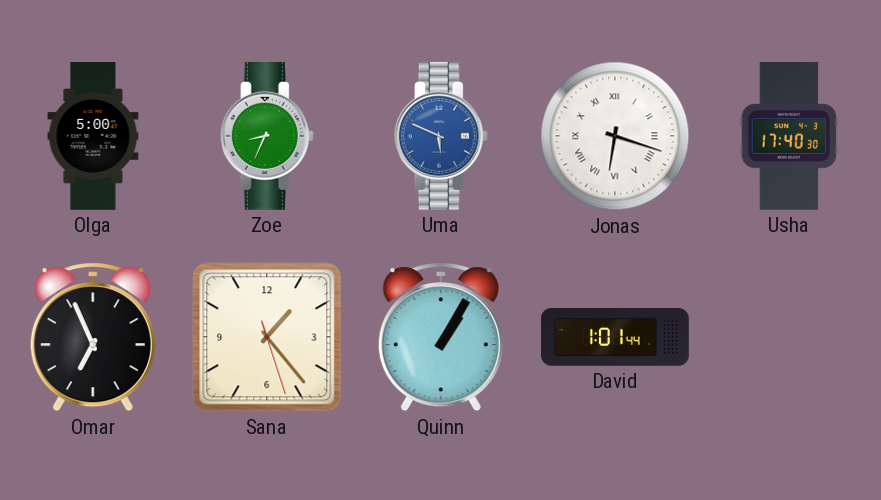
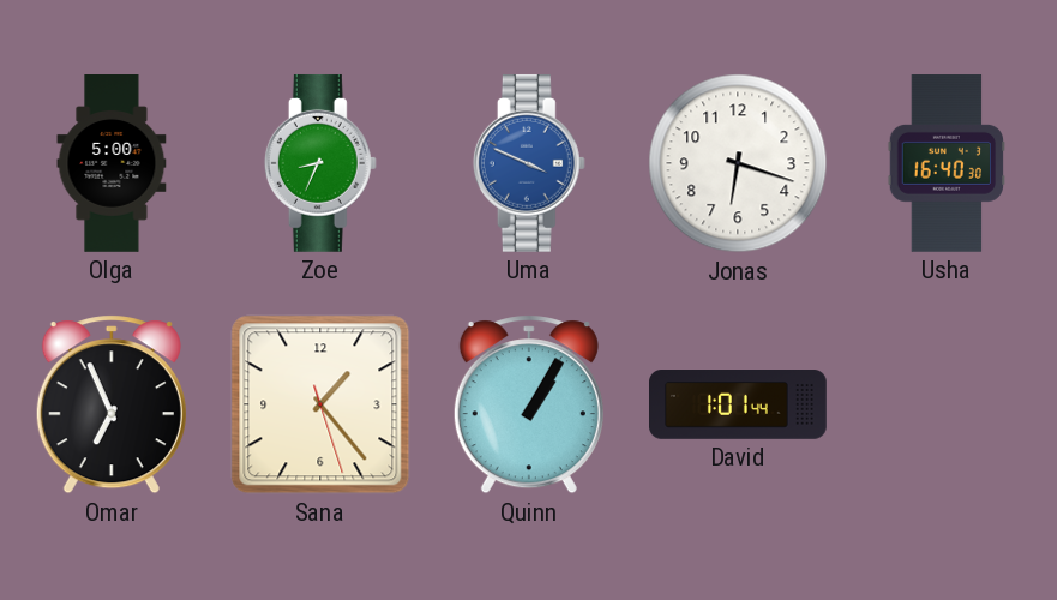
Uma: 5:49 -> 3:49
Jonas numerals: Roman -> Arabic
Usha: 17:40 -> 16:40
